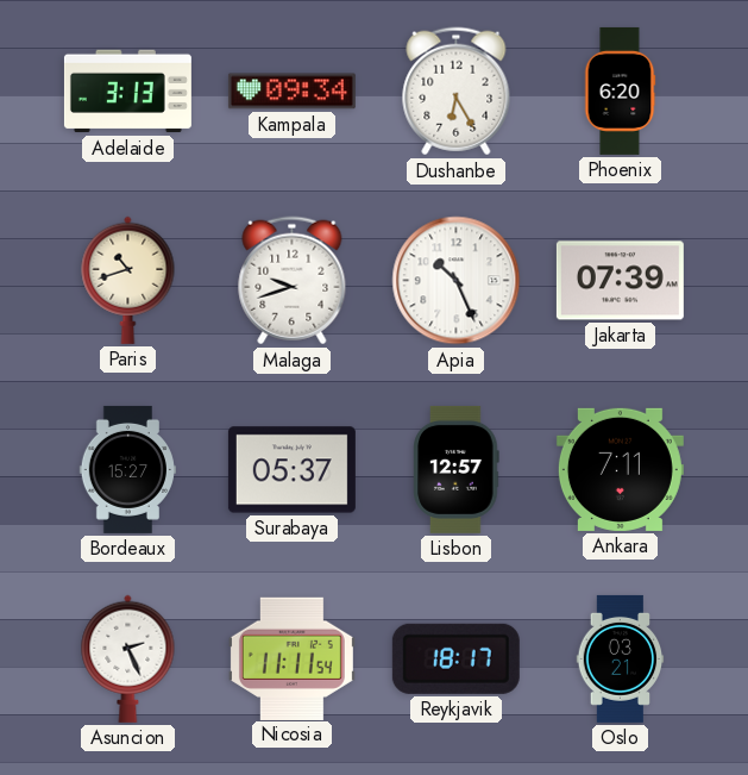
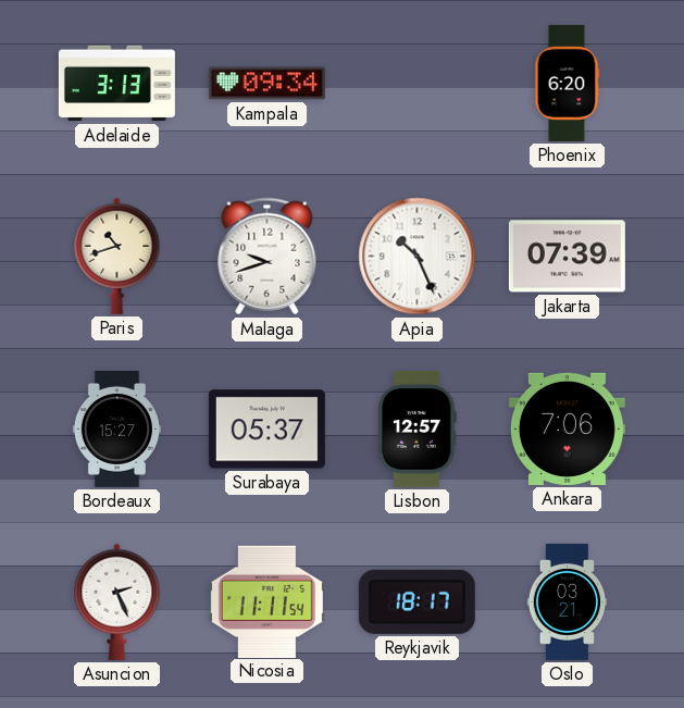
Dushanbe: 6:25 -> none
Ankara: 7:11 -> 7:06
